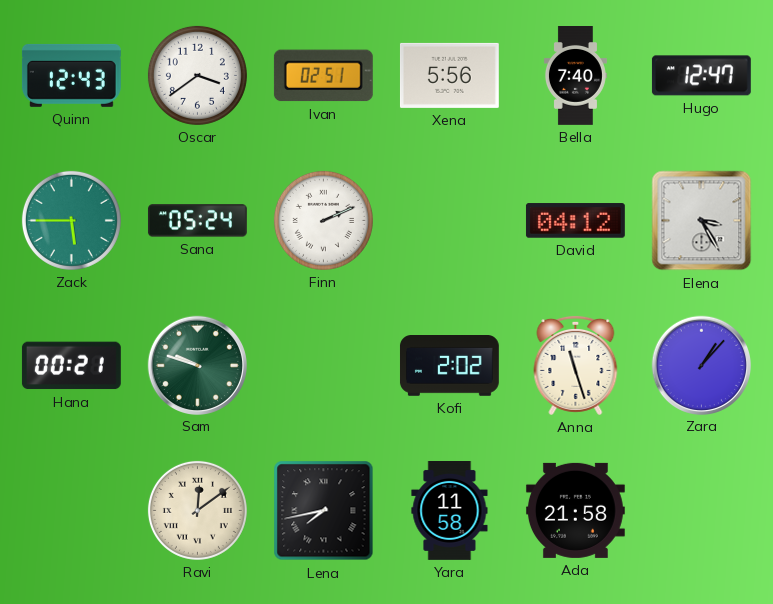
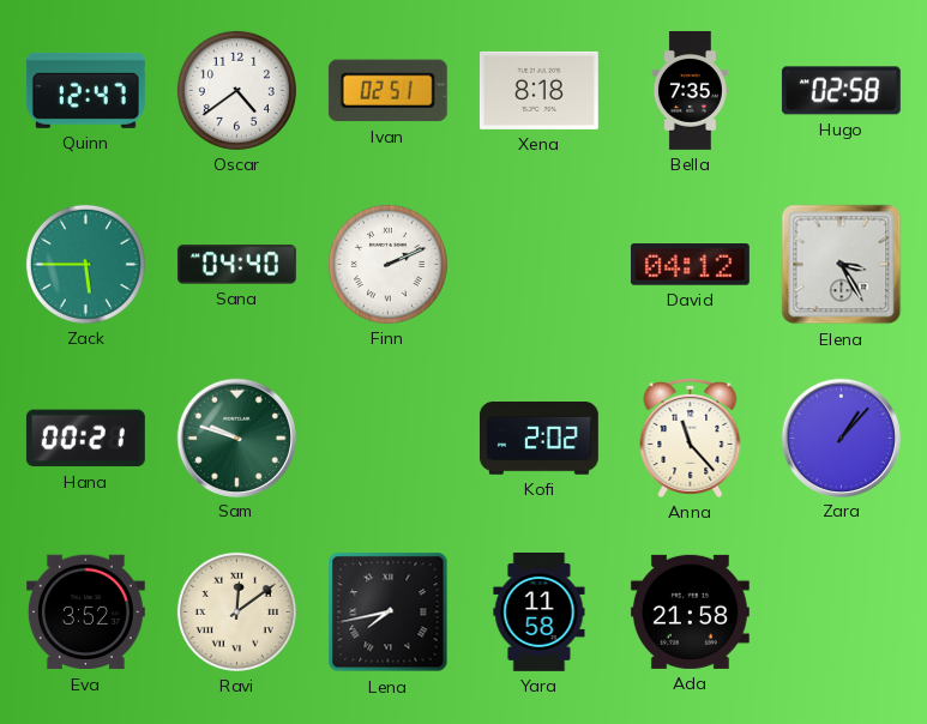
Quinn: 12:43 -> 12:47
Oscar: 3:39 -> 4:39
Xena: 5:56 -> 8:18
Bella: 7:40 -> 7:35
Hugo: 12:47 -> 02:58
Sana: 05:24 -> 04:40
Anna: 11:27 -> 11:23
Eva: none -> 3:52
